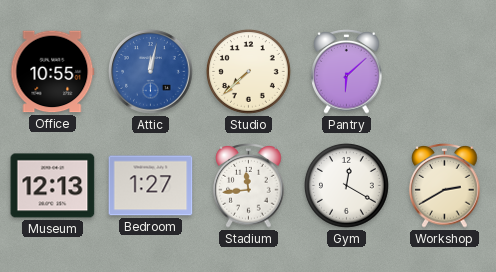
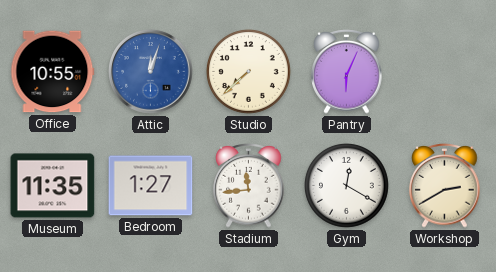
Attic: 12:02 -> 12:03
Pantry: 6:08 -> 6:04
Museum: 12:13 -> 11:35
